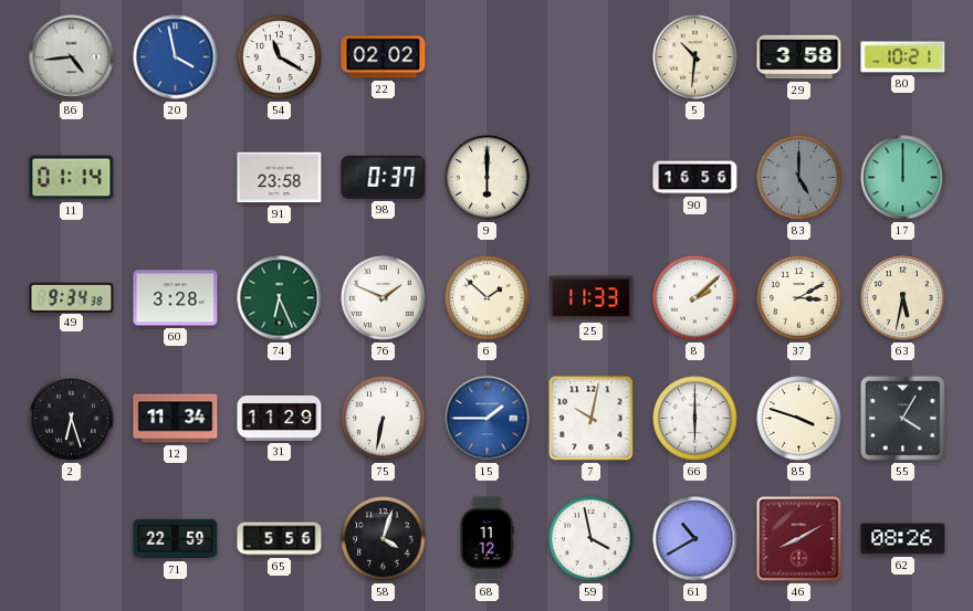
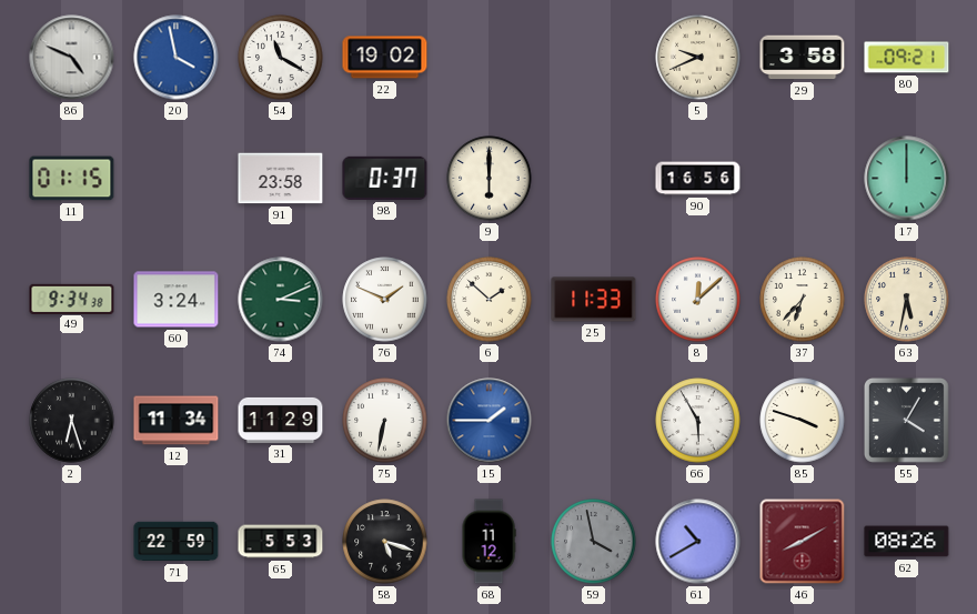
86: 4:44 -> 4:49
22: 02:02 -> 19:02
5: 10:31 -> 9:41
80: 10:21 -> 09:21
11: 01:14 -> 01:15
83: 5:00 -> none
60: 3:28 -> 3:24
74: 6:26 -> 3:11
8: 2:08 -> 12:08
37: 3:10 -> 6:37
7: 10:02 -> none
66: 6:00 -> 5:55
65: 5:56 -> 5:53
58: 4:03 -> 5:18
59 dial: white -> grey
